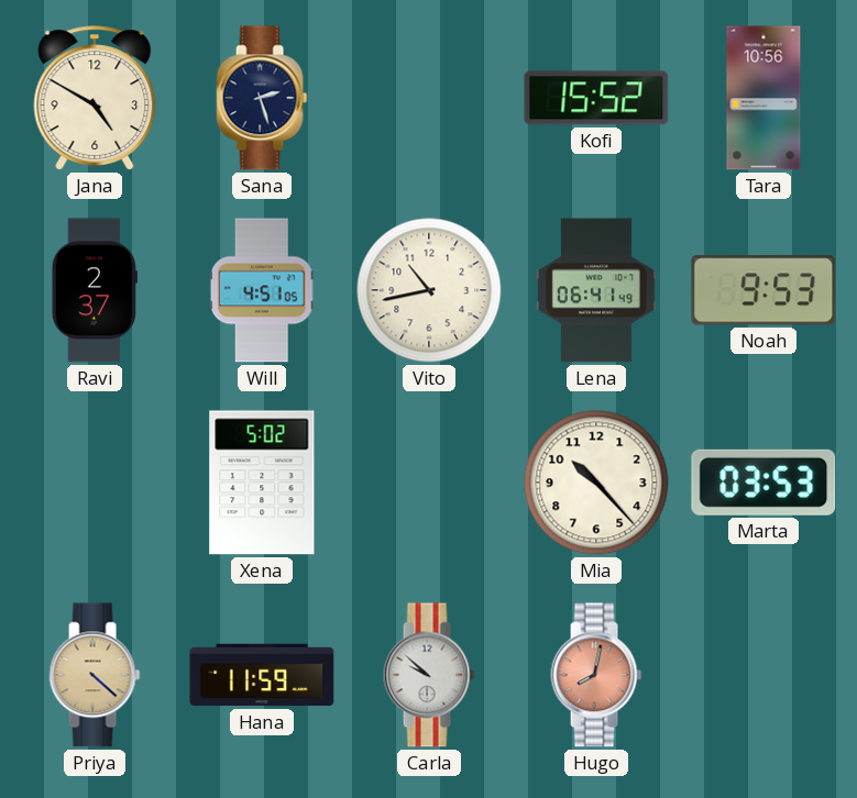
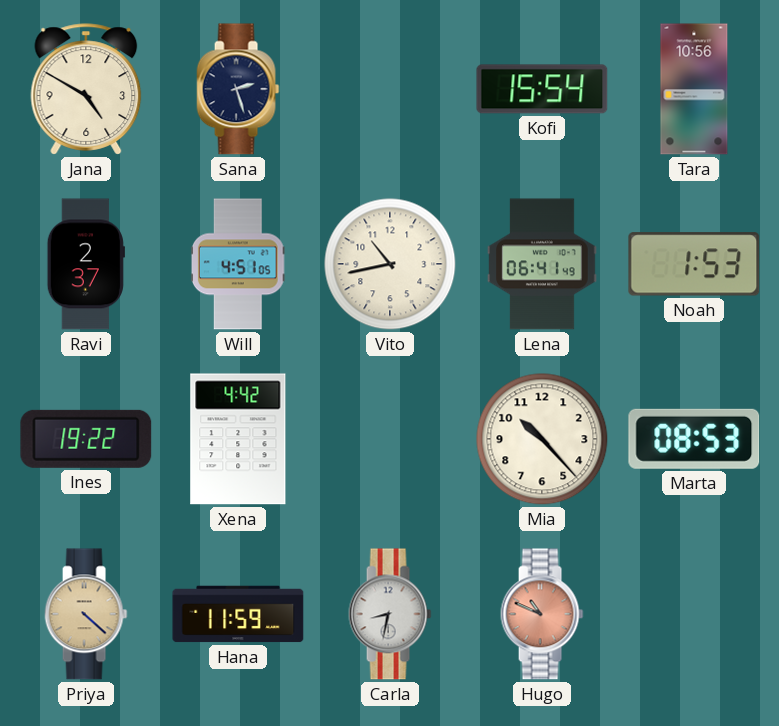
Kofi: 15:52 -> 15:54
Noah: 9:53 -> 1:53
Ines: none -> 19:22
Xena: 5:02 -> 4:42
Marta: 03:53 -> 08:53
Carla: 9:52 -> 8:32
Hugo: 8:02 -> 10:49
